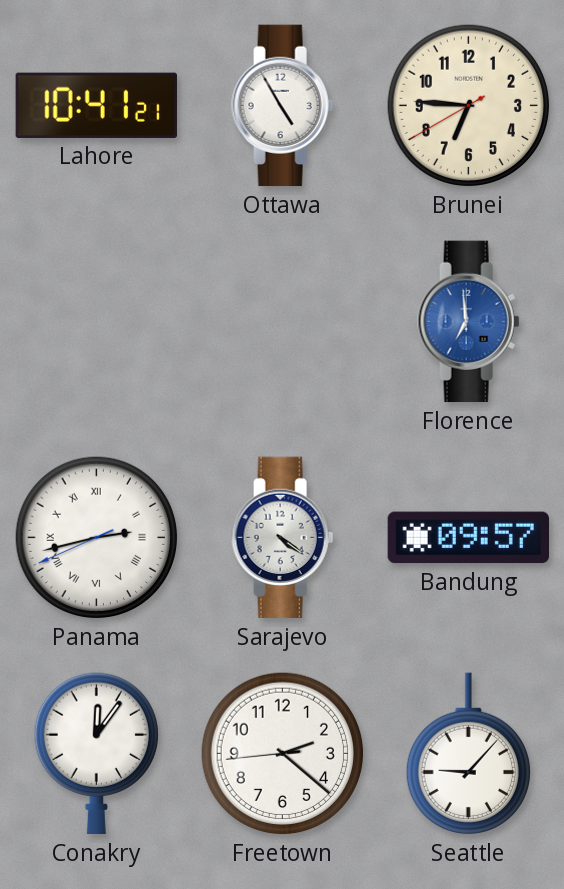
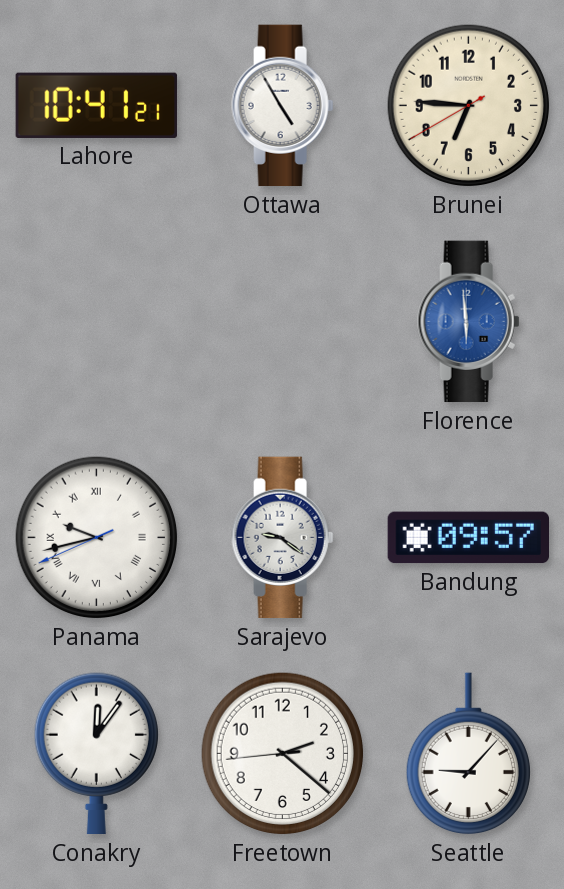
Florence: 6:59 -> 5:59
Panama: 2:42 -> 9:42
Sarajevo: 4:21 -> 9:21
